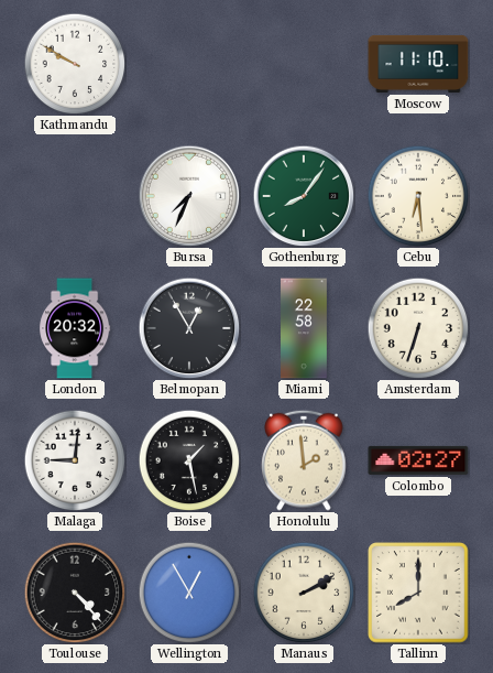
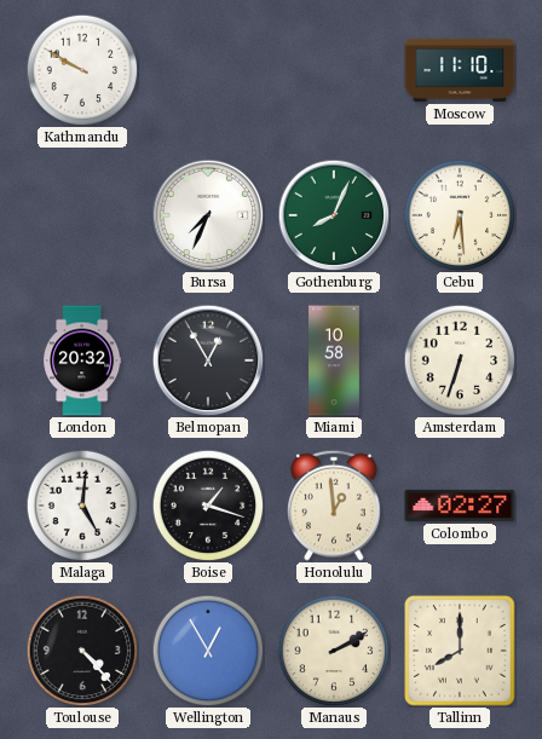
Gothenburg: 8:06 -> 8:04
Miami: 22:58 -> 10:58
Malaga: 9:01 -> 5:01
Boise: 1:28 -> 1:18
Honolulu: 1:59 -> 12:59
